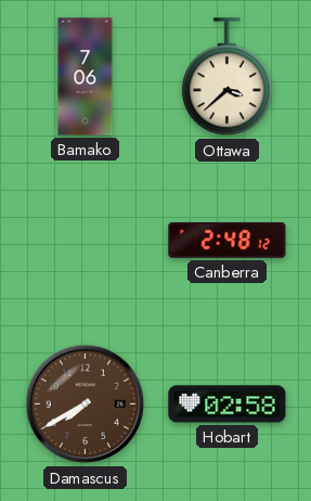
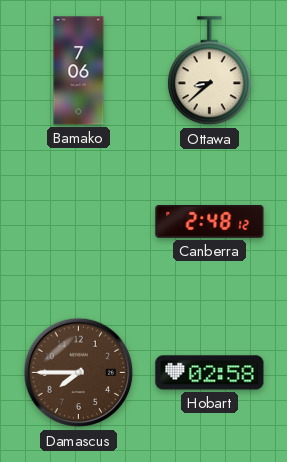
Ottawa: 3:38 -> 8:38
Damascus: 7:40 -> 7:45
